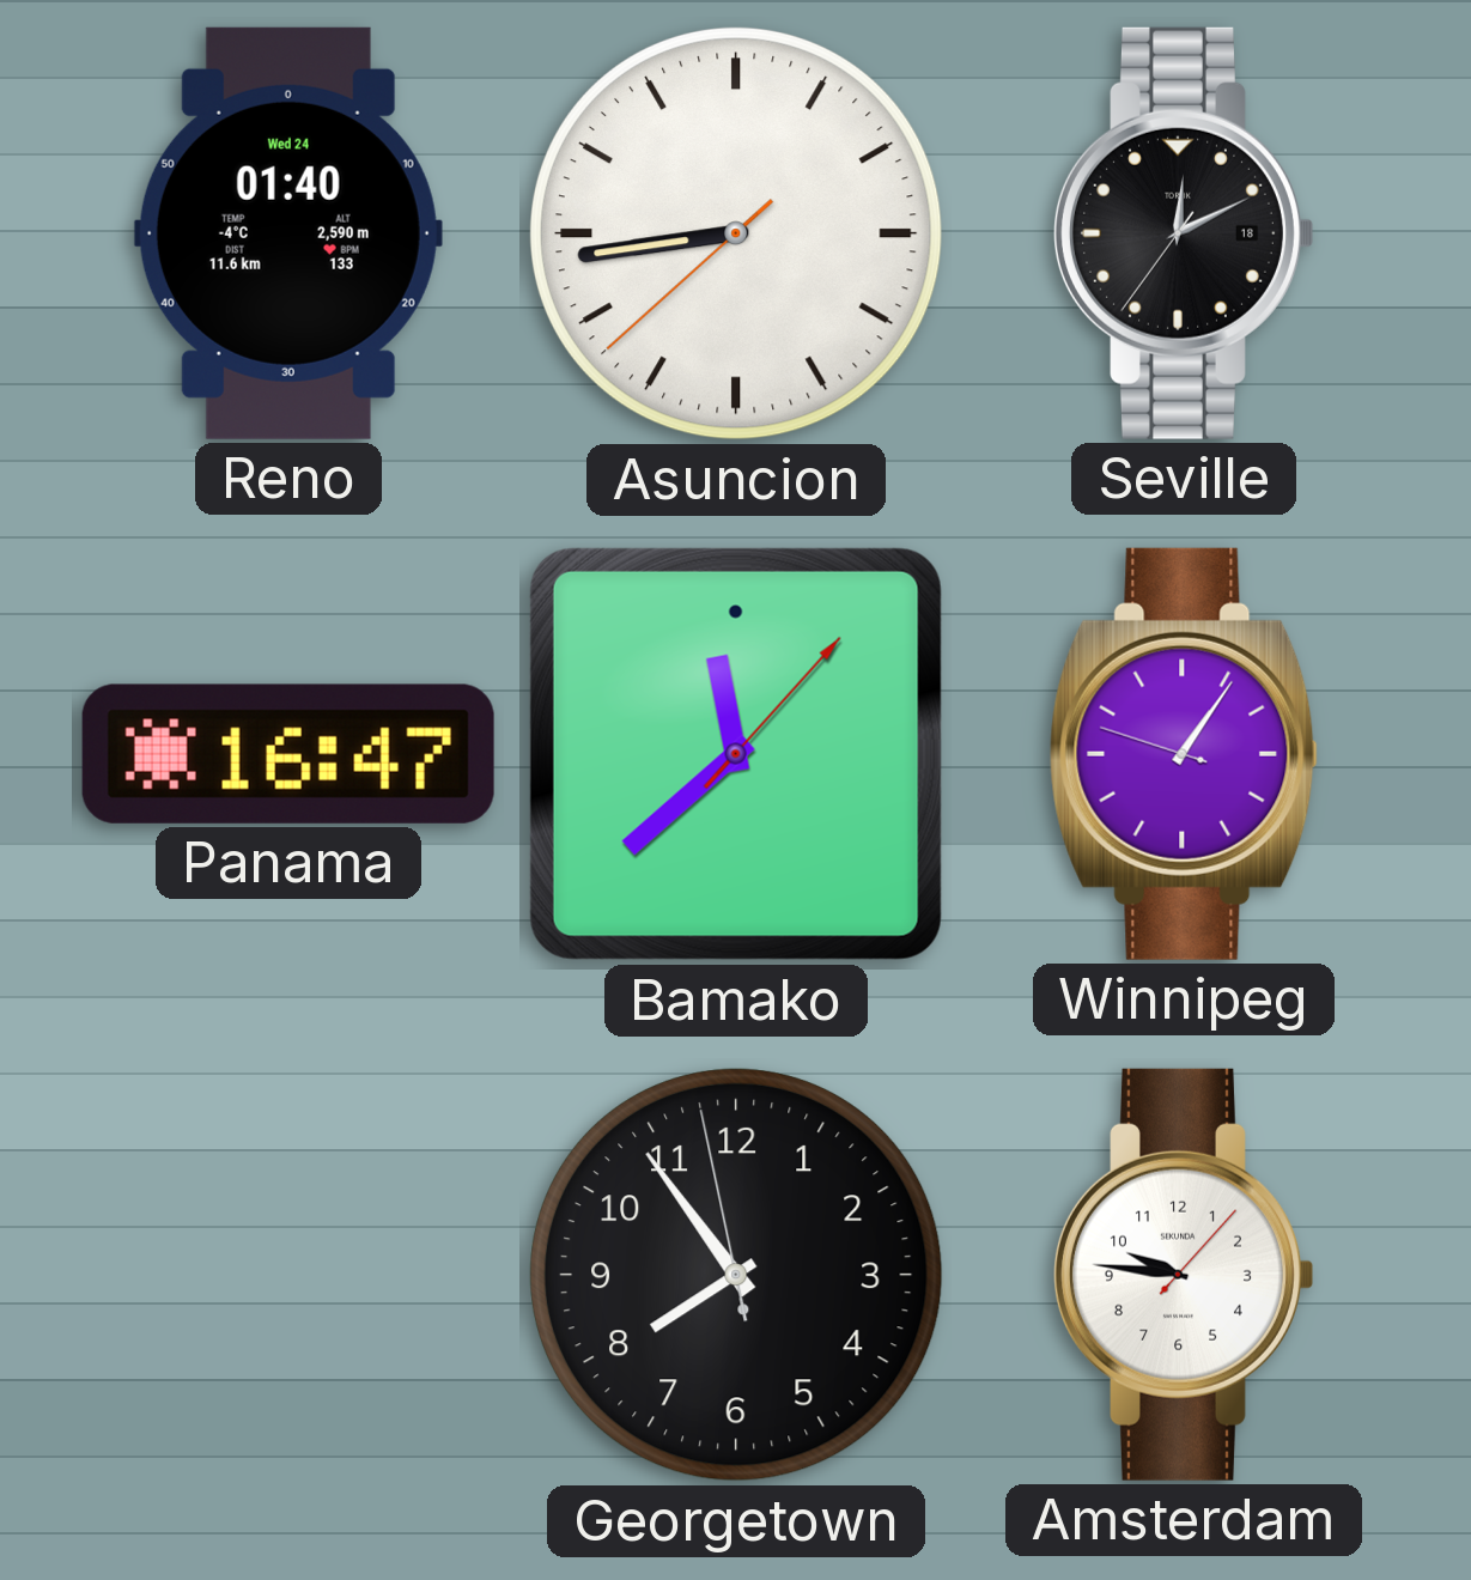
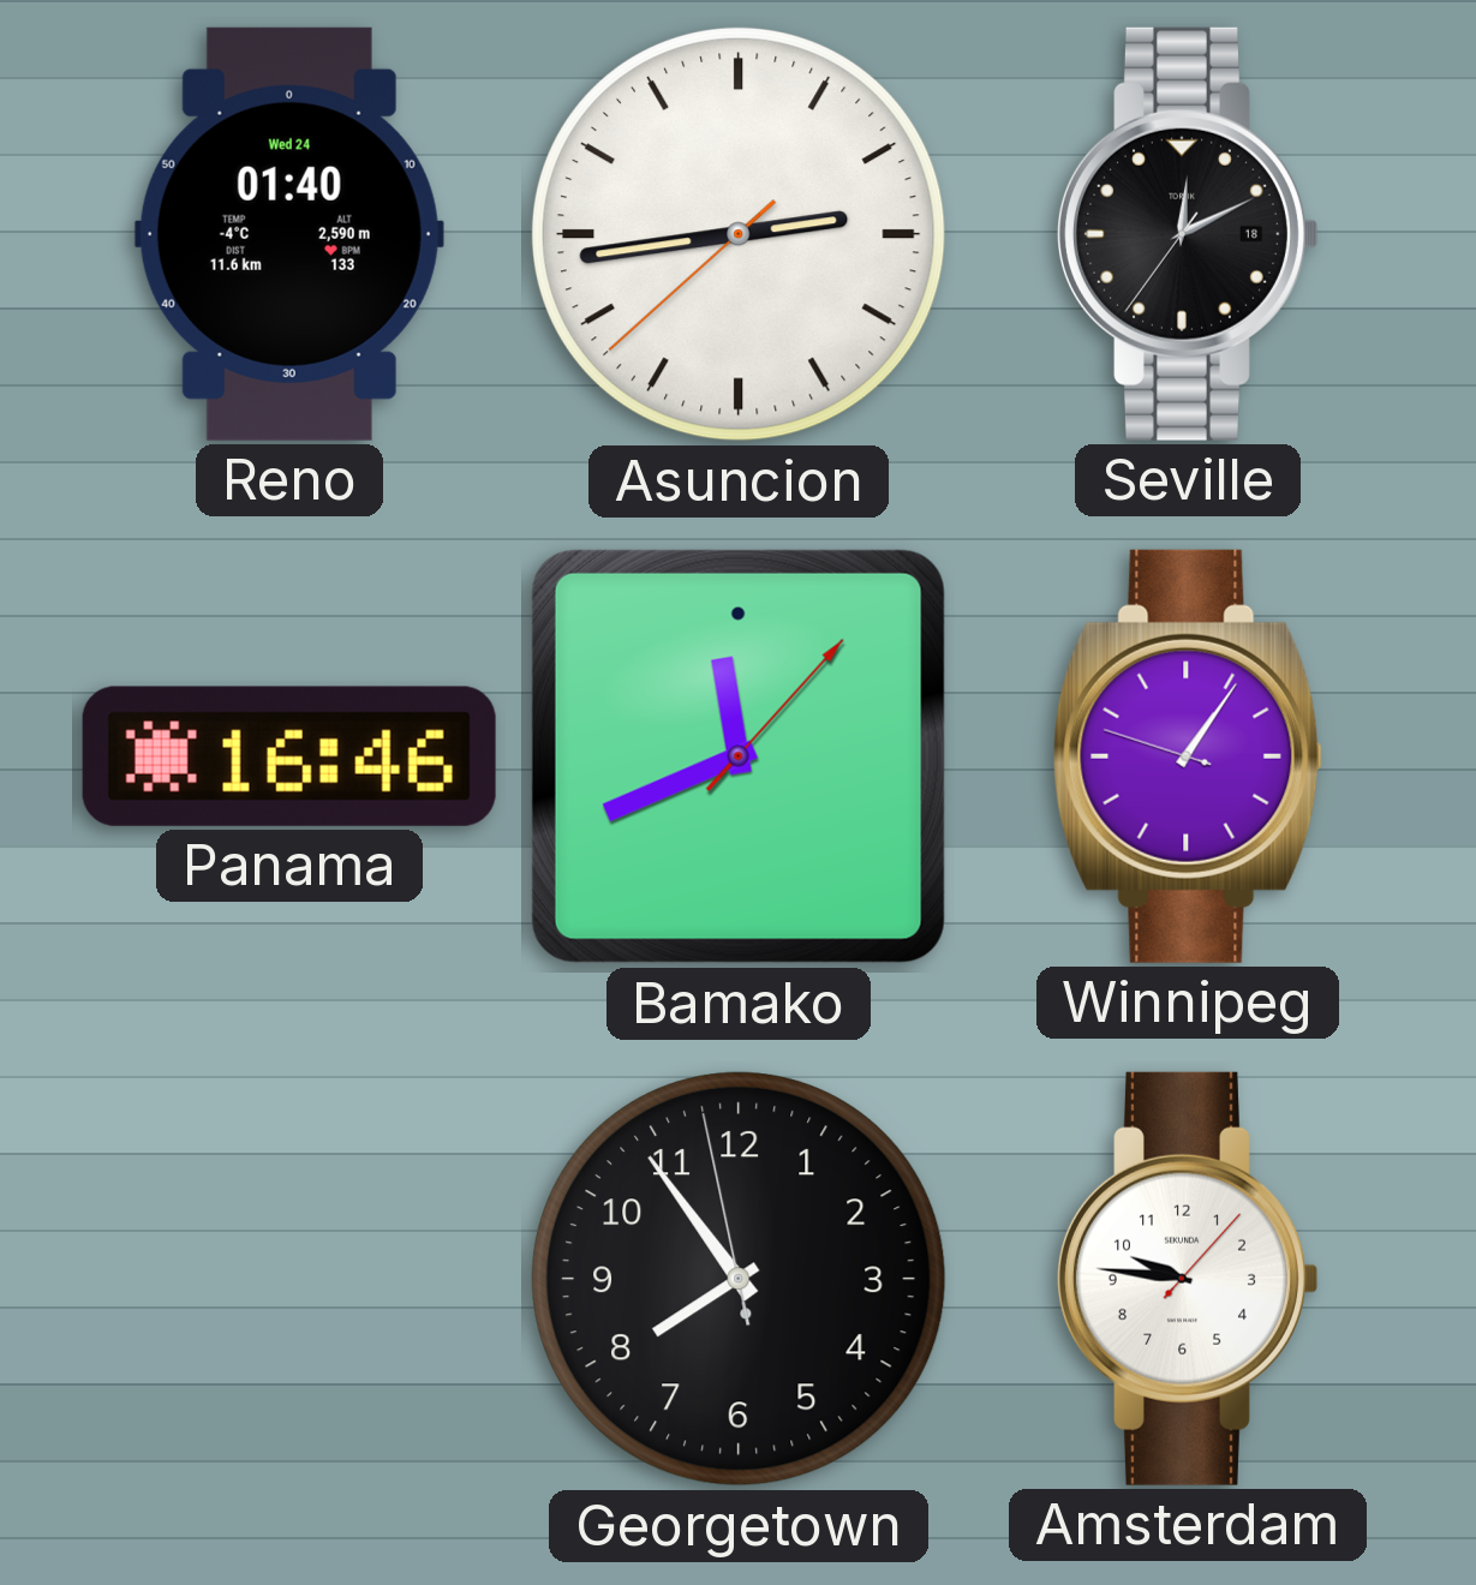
Asuncion: 8:43 -> 2:43
Panama: 16:47 -> 16:46
Bamako: 11:38 -> 11:41
